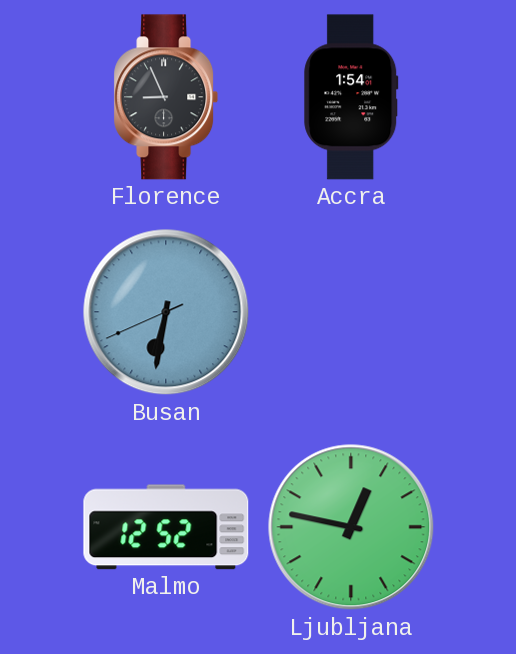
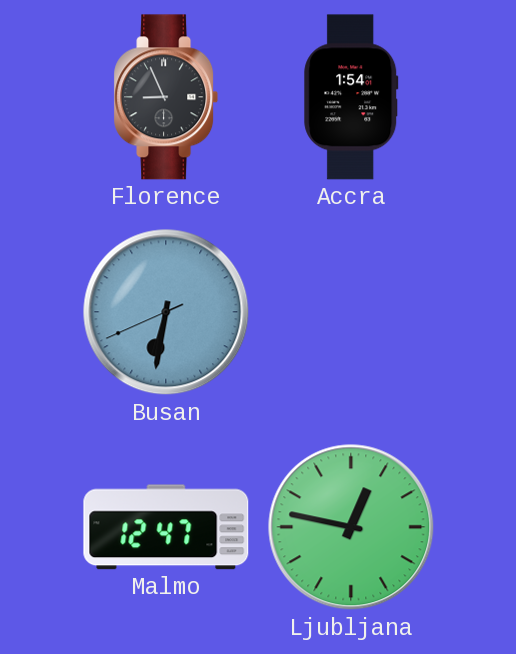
Malmo: 12:52 -> 12:47
